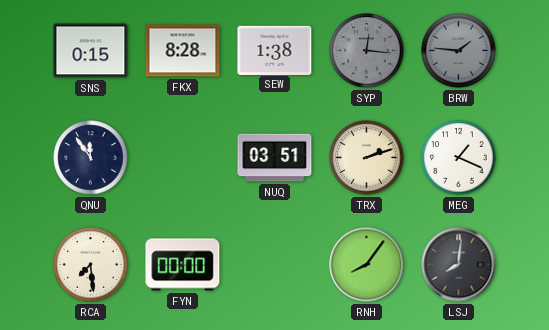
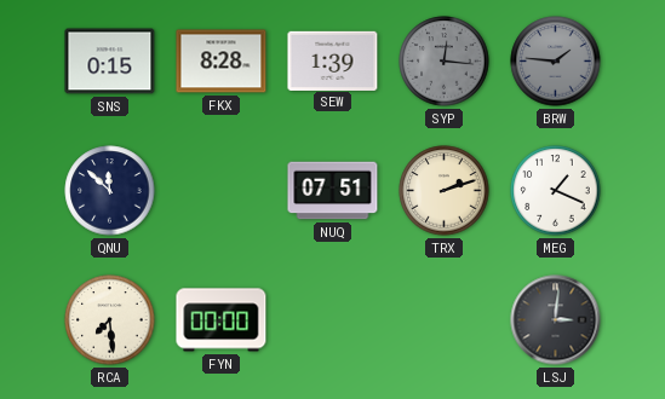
SEW: 1:38 -> 1:39
QNU: 11:54 -> 11:52
NUQ: 03:51 -> 07:51
RNH: 8:06 -> none
LSJ: 8:01 -> 3:01
